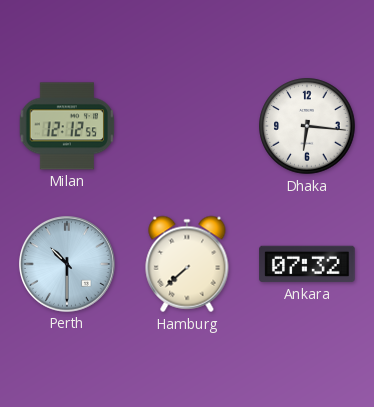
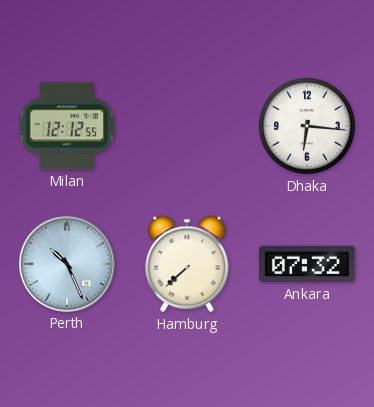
Perth: 10:30 -> 10:26
